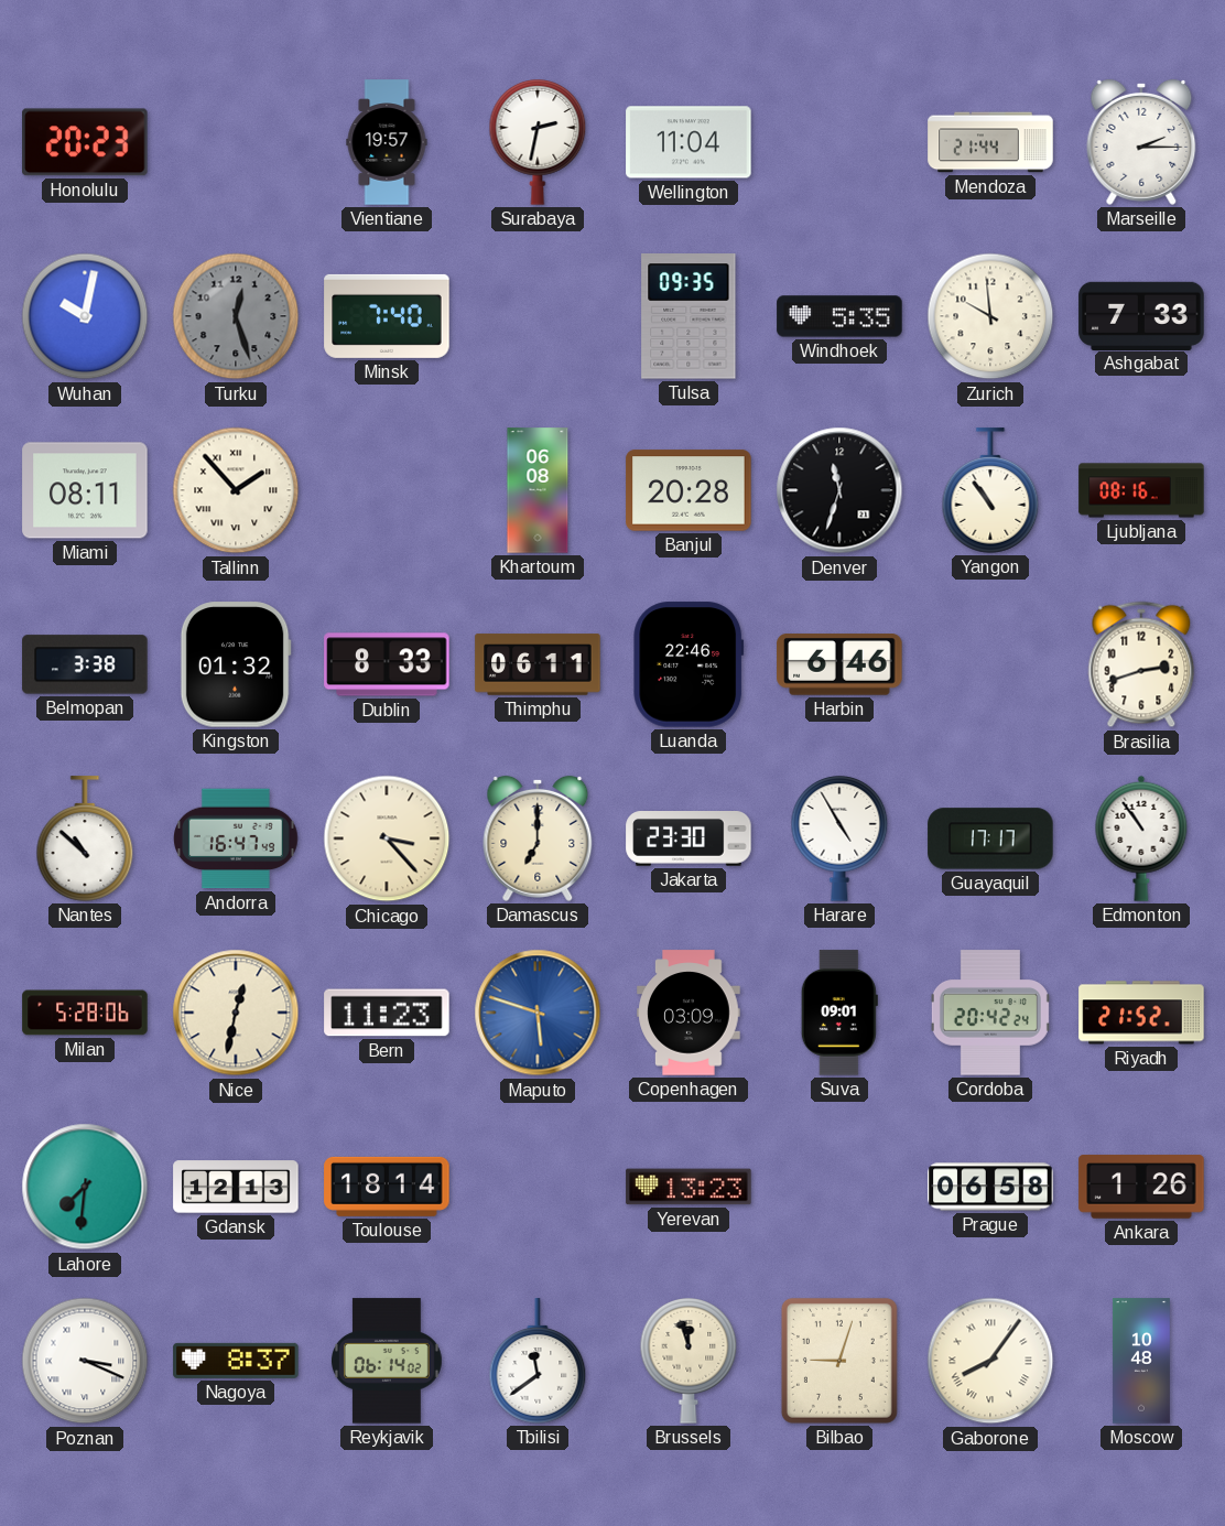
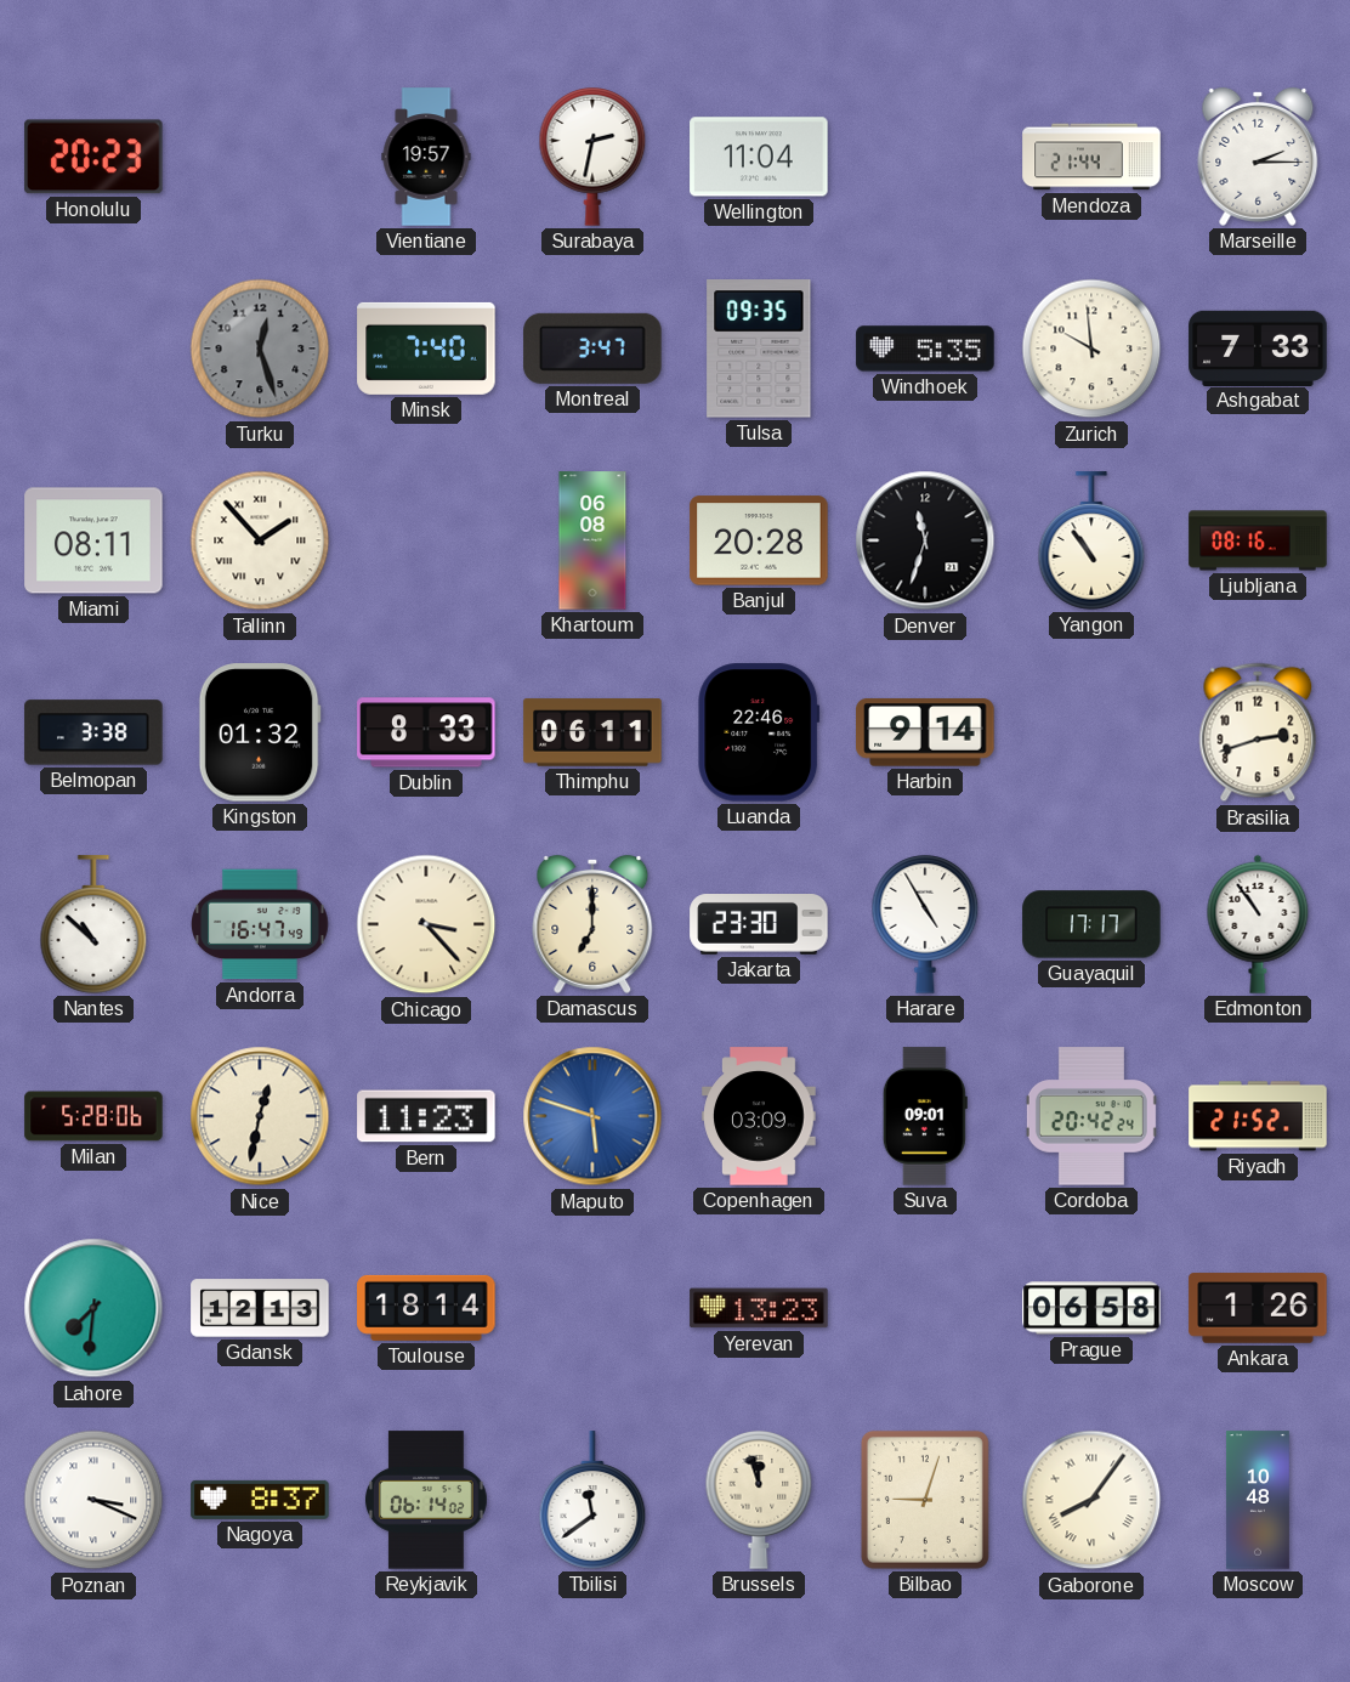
Wuhan: 10:02 -> none
Montreal: none -> 3:47
Harbin: 6:46 -> 9:14
